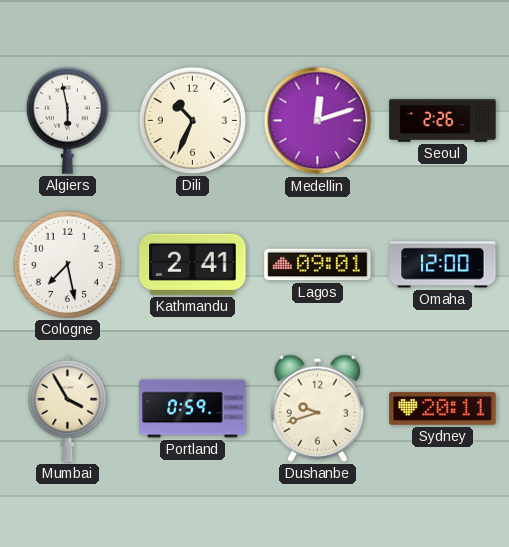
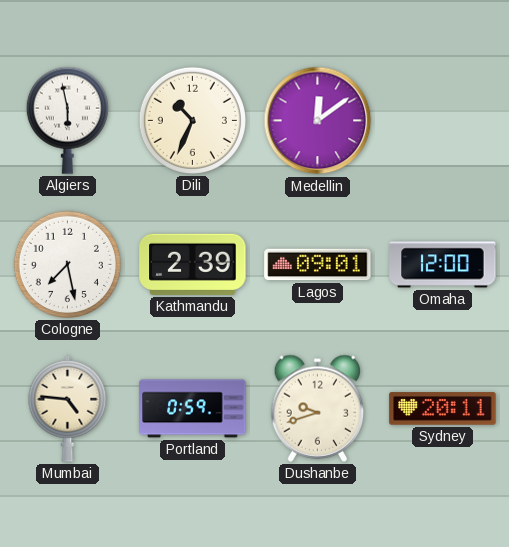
Medellin: 12:12 -> 12:09
Seoul: 2:26 -> none
Kathmandu: 2:41 -> 2:39
Mumbai: 3:55 -> 4:46
